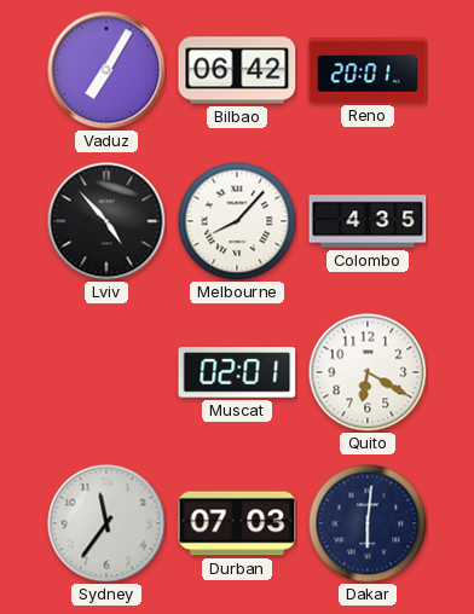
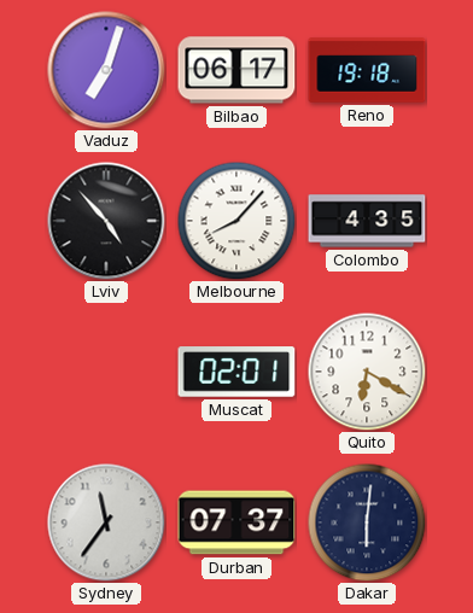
Vaduz: 7:05 -> 7:03
Bilbao: 06:42 -> 06:17
Reno: 20:01 -> 19:18
Durban: 07:03 -> 07:37
